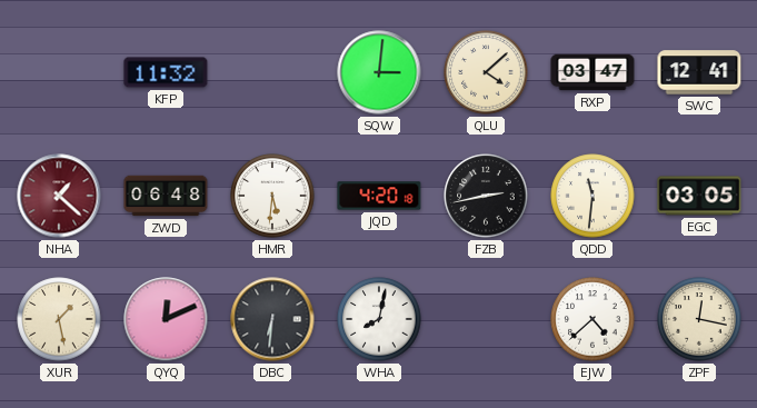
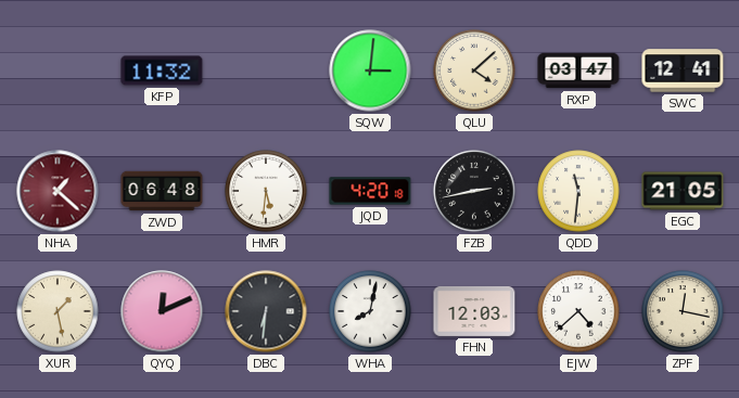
EGC: 03:05 -> 21:05
FHN: none -> 12:03
